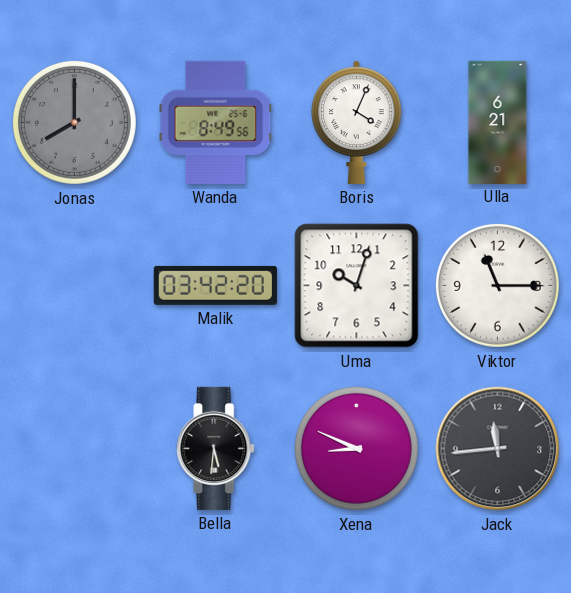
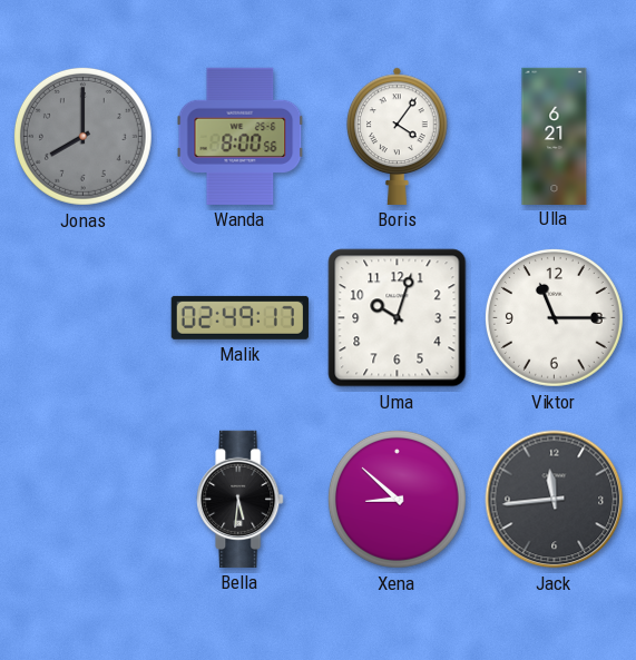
Wanda: 8:49 -> 8:00
Boris: 4:04 -> 4:06
Malik: 03:42 -> 02:49
Xena: 8:49 -> 8:52
